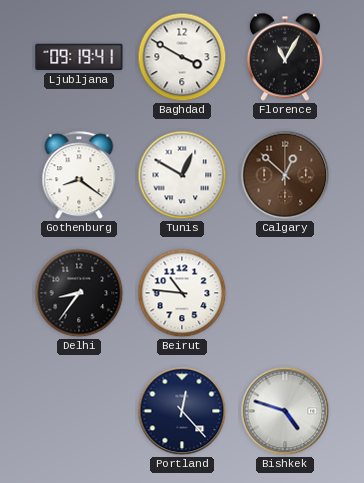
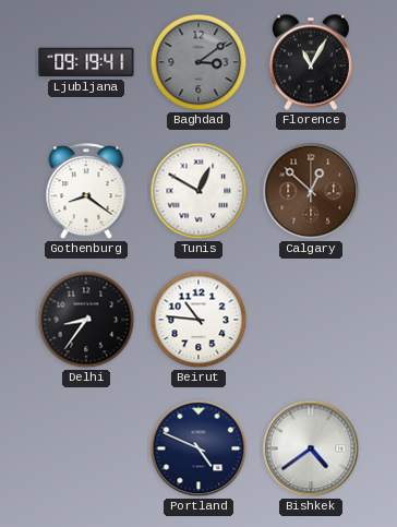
Baghdad: 3:50 -> 3:09
Baghdad dial: white -> grey
Portland: 12:23 -> 4:49
Bishkek: 4:48 -> 4:39
